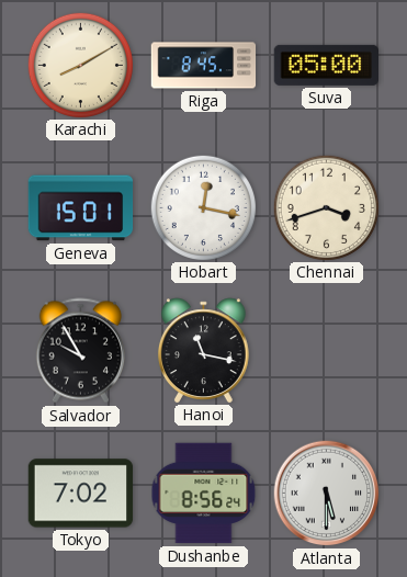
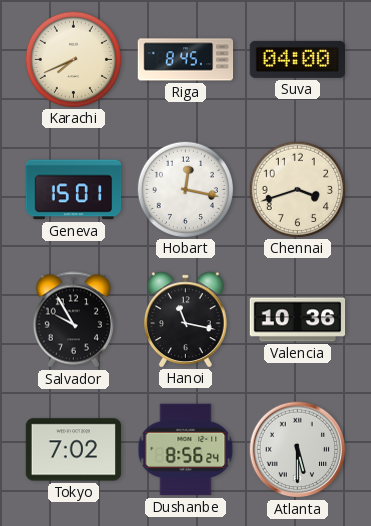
Karachi: 8:10 -> 7:41
Suva: 05:00 -> 04:00
Valencia: none -> 10:36
